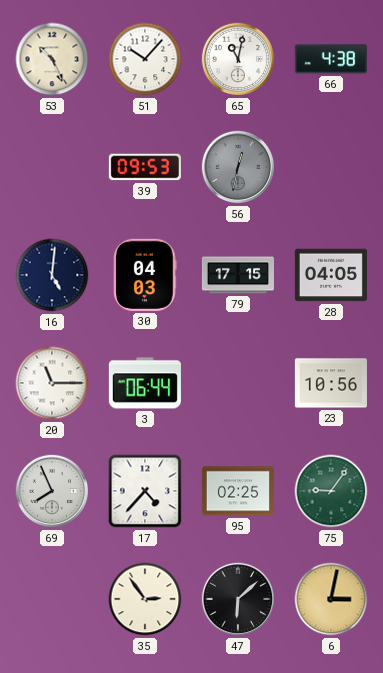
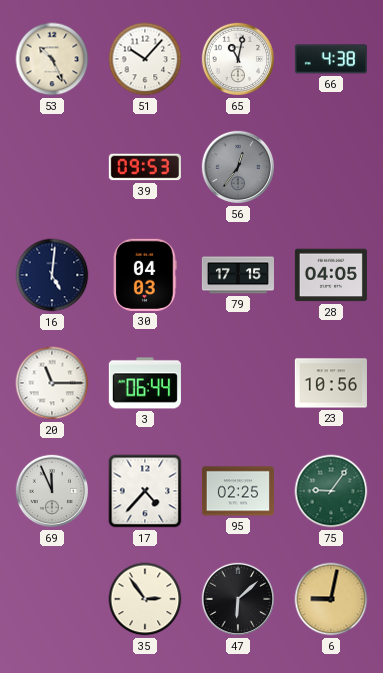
56: 12:32 -> 12:36
69: 7:56 -> 11:56
6: 3:02 -> 9:02
